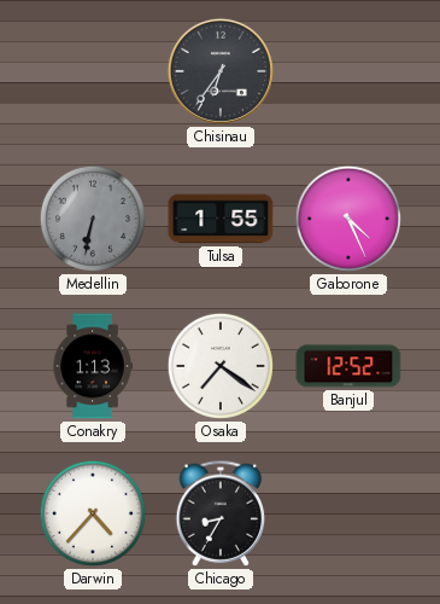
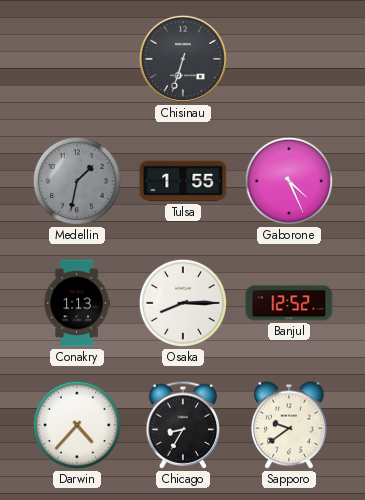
Chisinau: 6:36 -> 6:33
Medellin: 6:32 -> 1:32
Osaka: 7:21 -> 8:15
Sapporo: none -> 9:39
